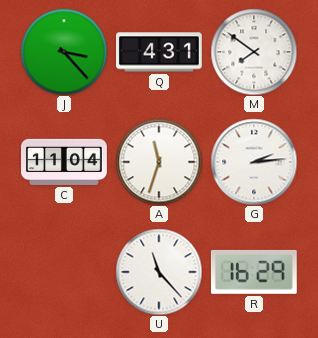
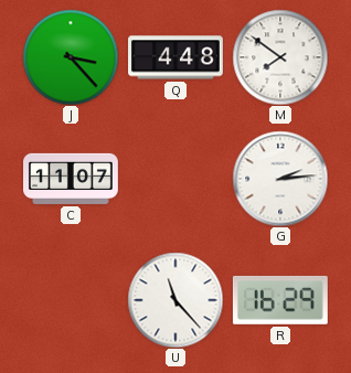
Q: 4:31 -> 4:48
C: 11:04 -> 11:07
A: 11:33 -> none
